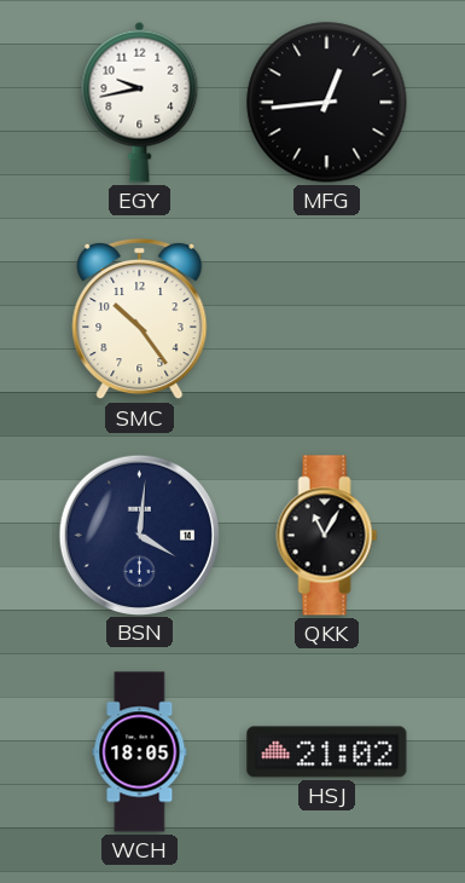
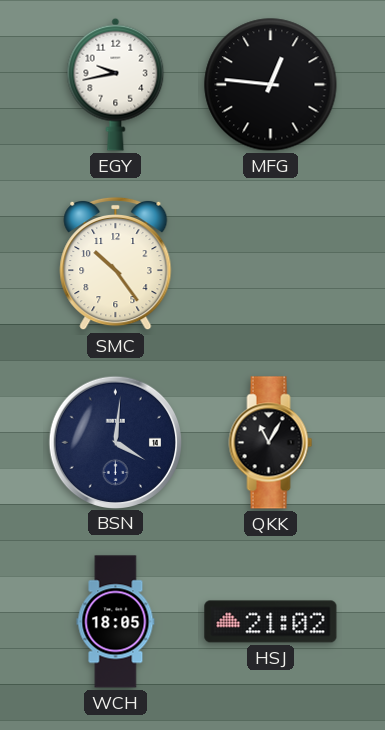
MFG: 12:44 -> 12:46
